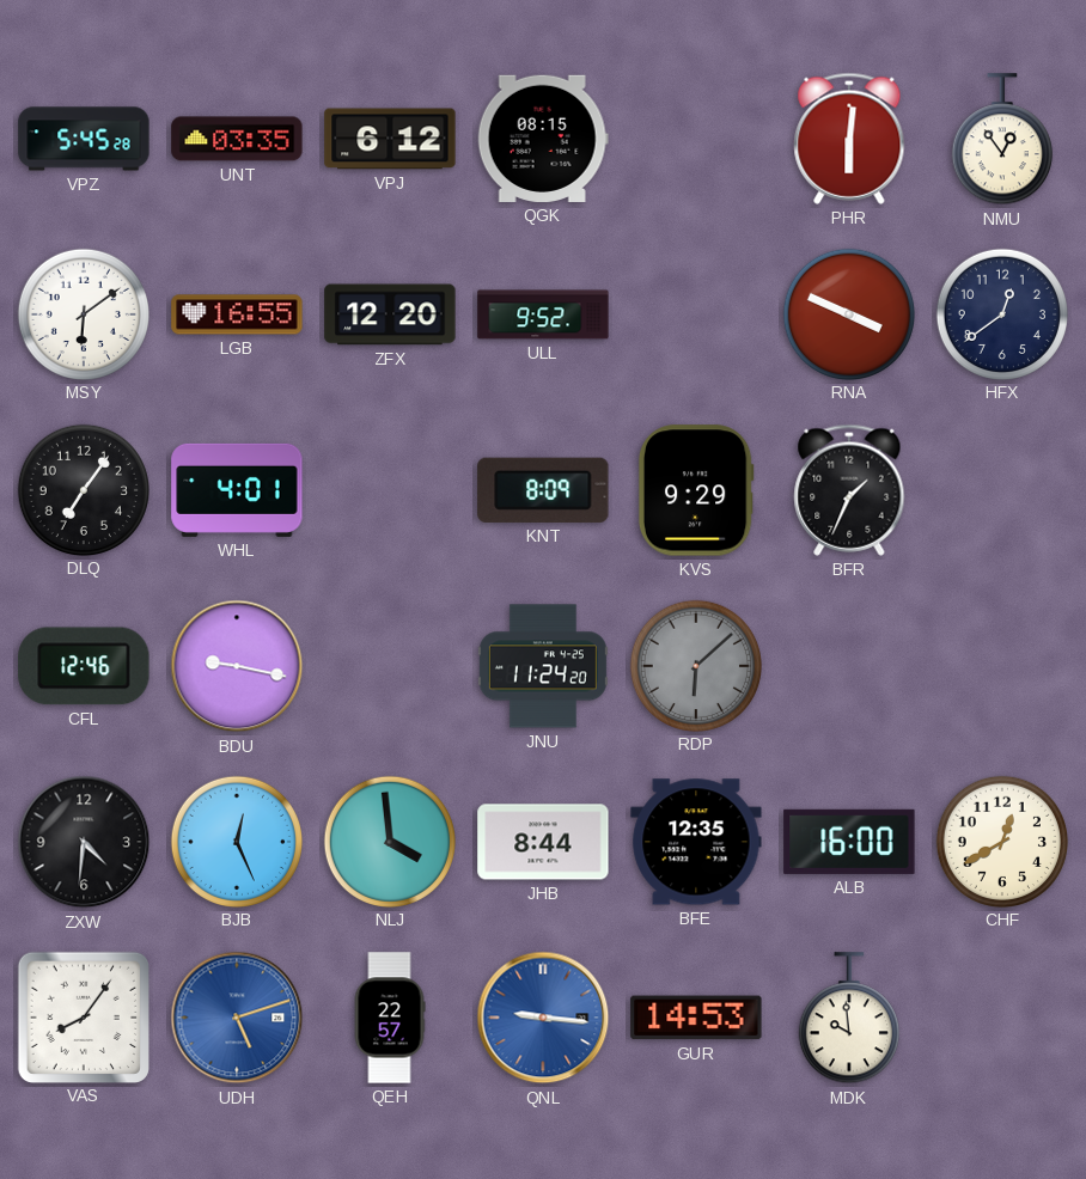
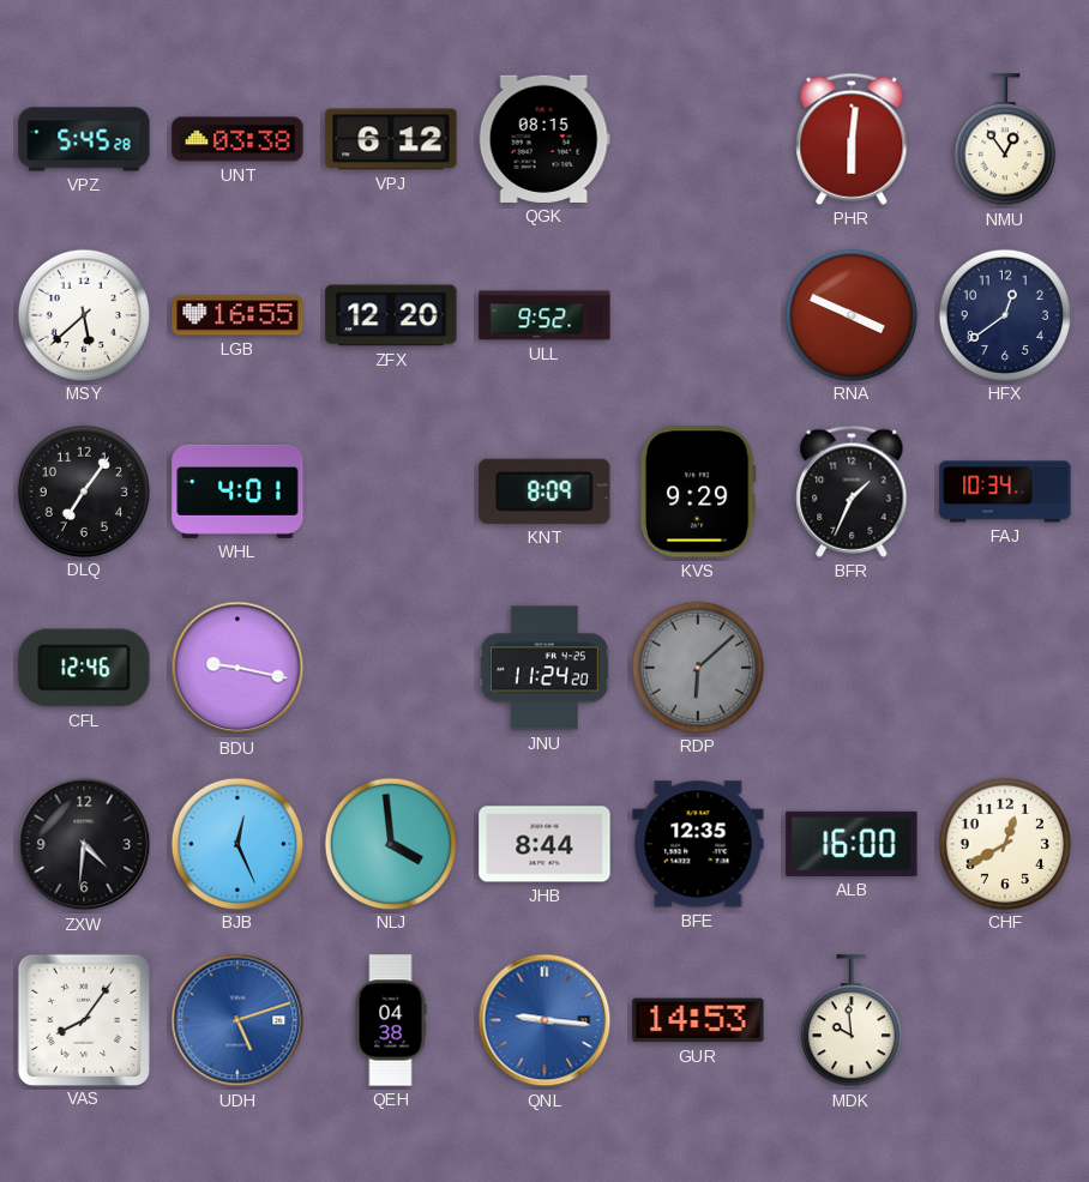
UNT: 03:35 -> 03:38
MSY: 6:09 -> 5:38
FAJ: none -> 10:34
QEH: 22:57 -> 04:38
